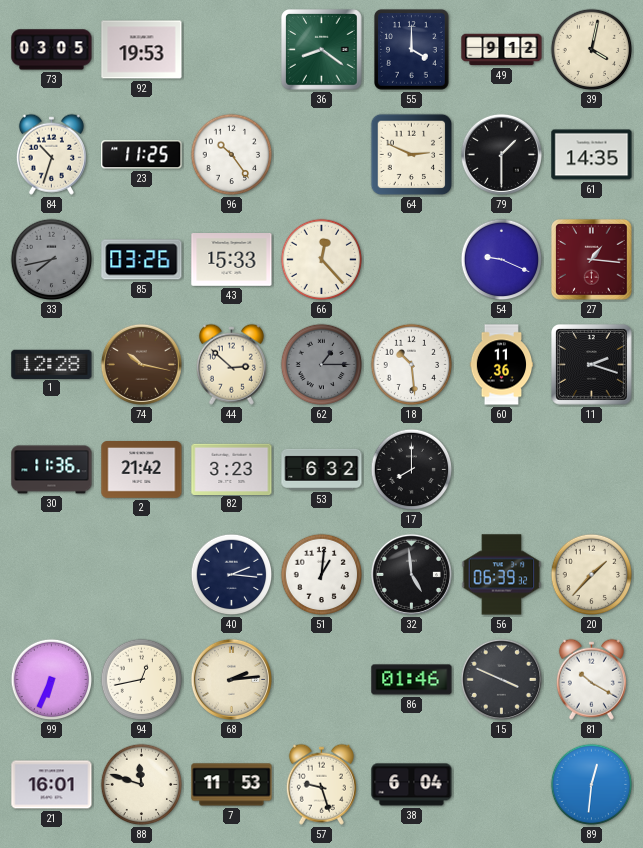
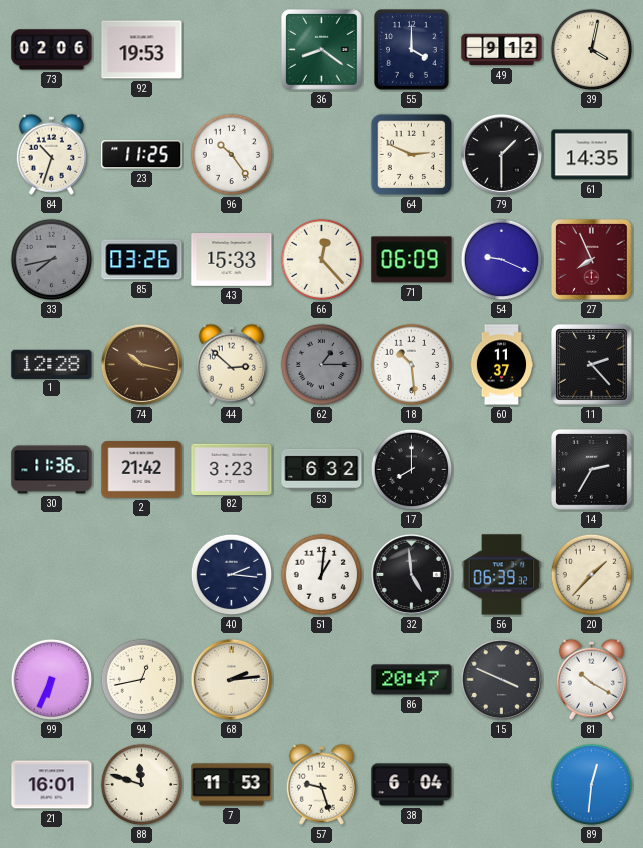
73: 03:05 -> 02:06
71: none -> 06:09
27: 1:16 -> 7:56
60: 11:36 -> 11:37
11: 2:18 -> 2:23
14: none -> 2:35
86: 01:46 -> 20:47
